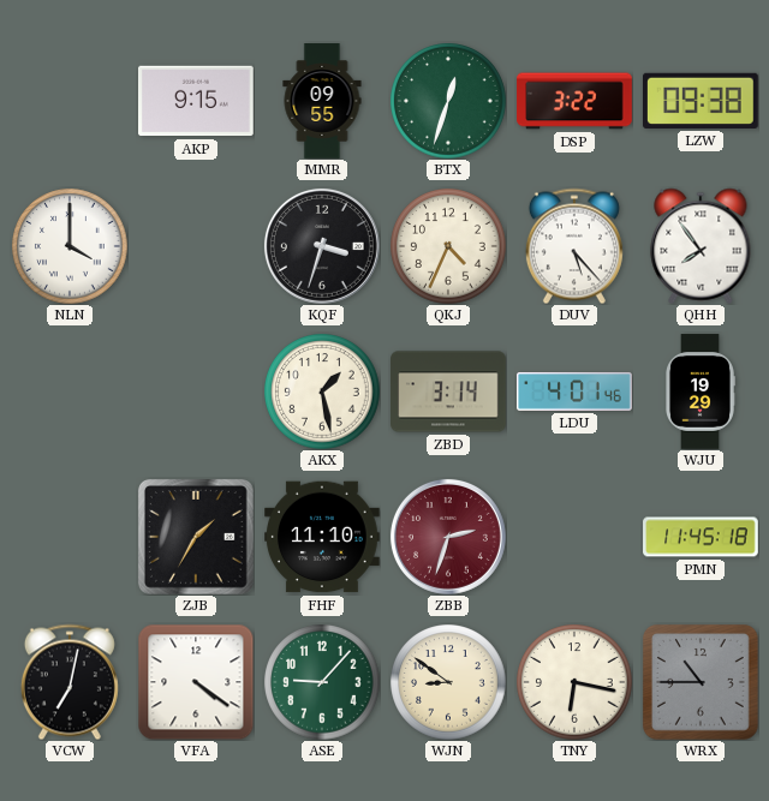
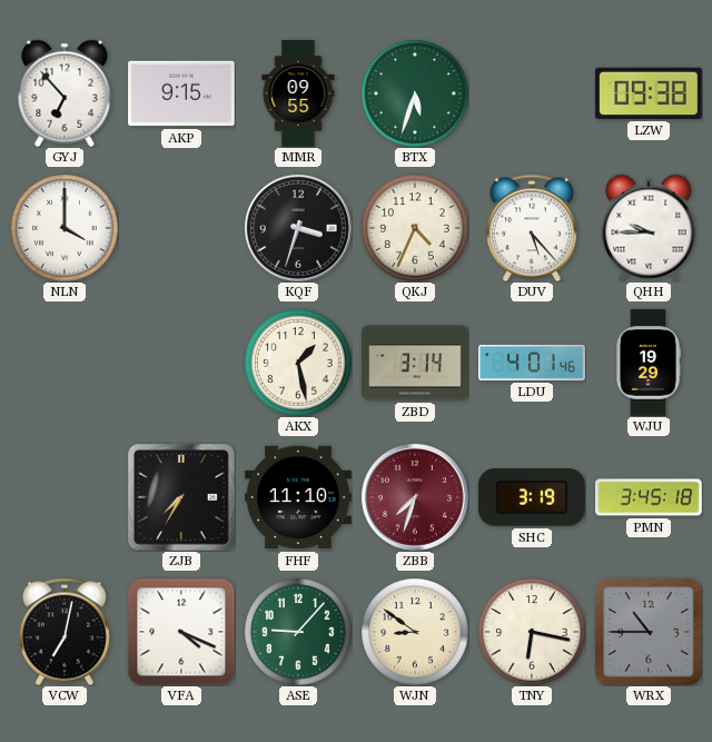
GYJ: none -> 6:53
BTX: 12:33 -> 5:33
DSP: 3:22 -> none
QHH: 7:54 -> 9:45
ZJB: 1:35 -> 7:35
ZBB: 2:33 -> 7:33
SHC: none -> 3:19
PMN: 11:45 -> 3:45
VFA: 4:21 -> 4:19
